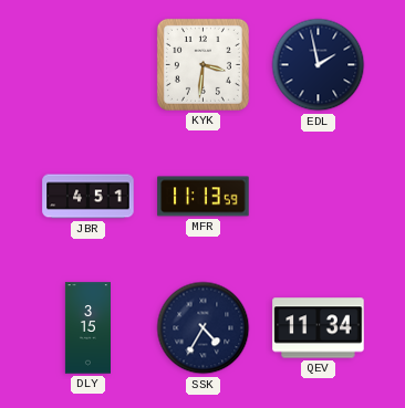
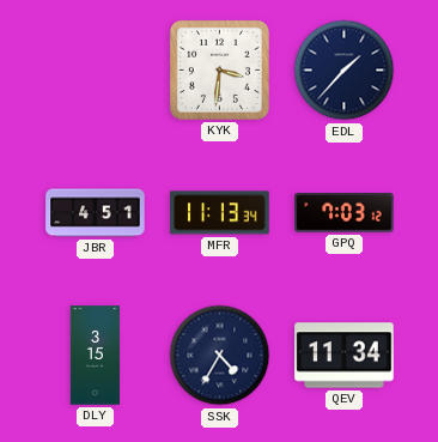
EDL: 1:58 -> 1:37
MFR: 11:13:59 -> 11:13:34
GPQ: none -> 7:03
